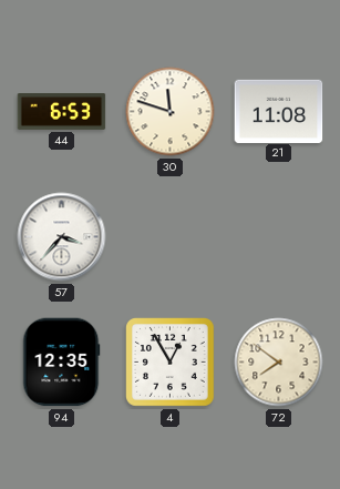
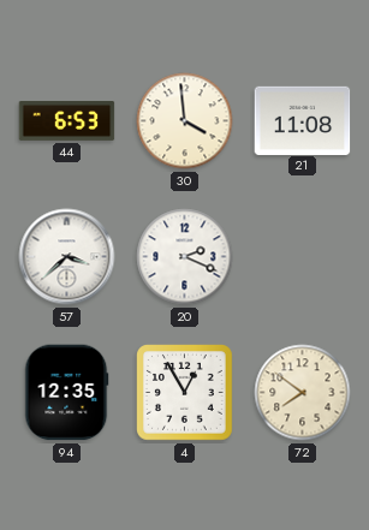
30: 11:48 -> 3:59
57: 3:37 -> 3:38
20: none -> 2:19
